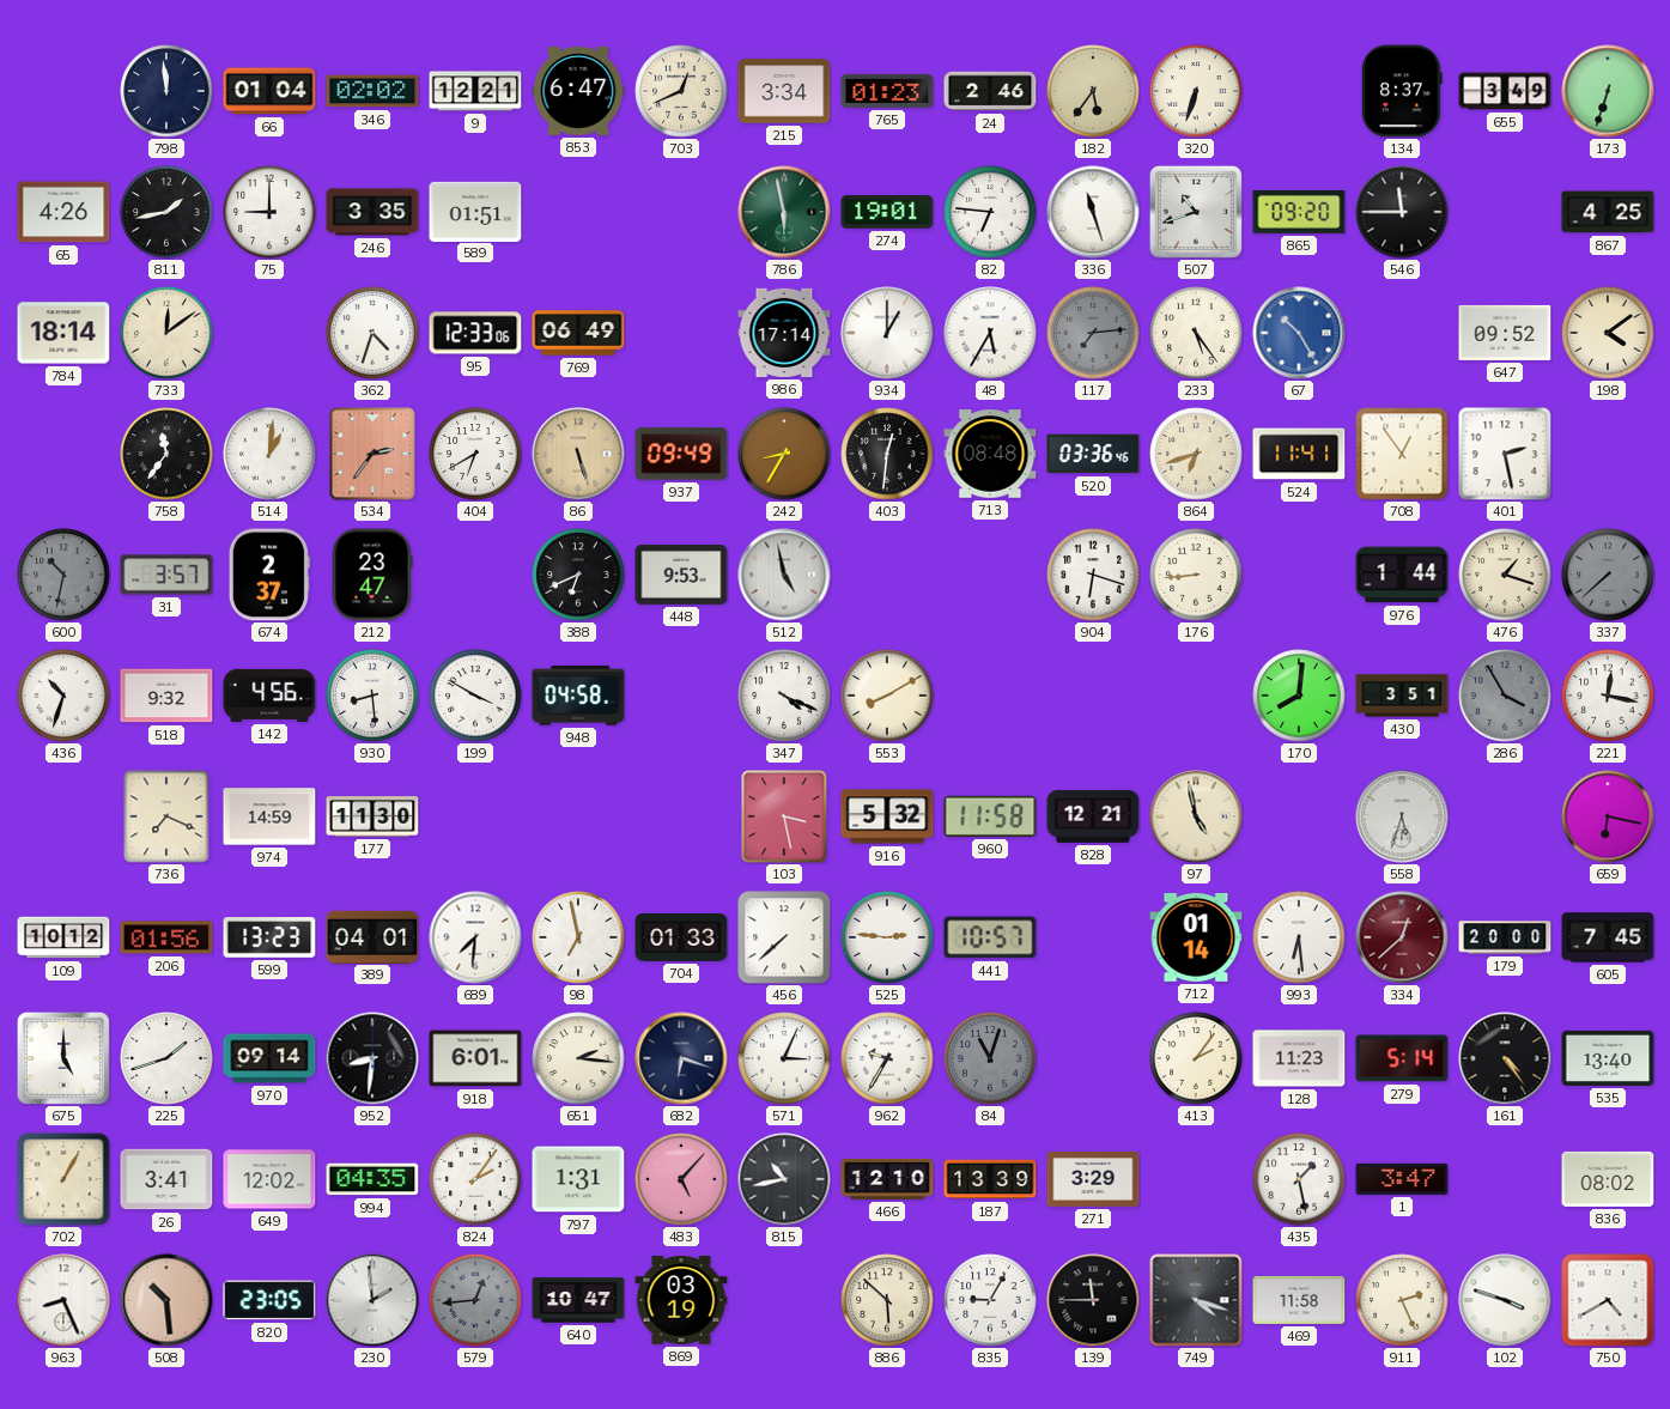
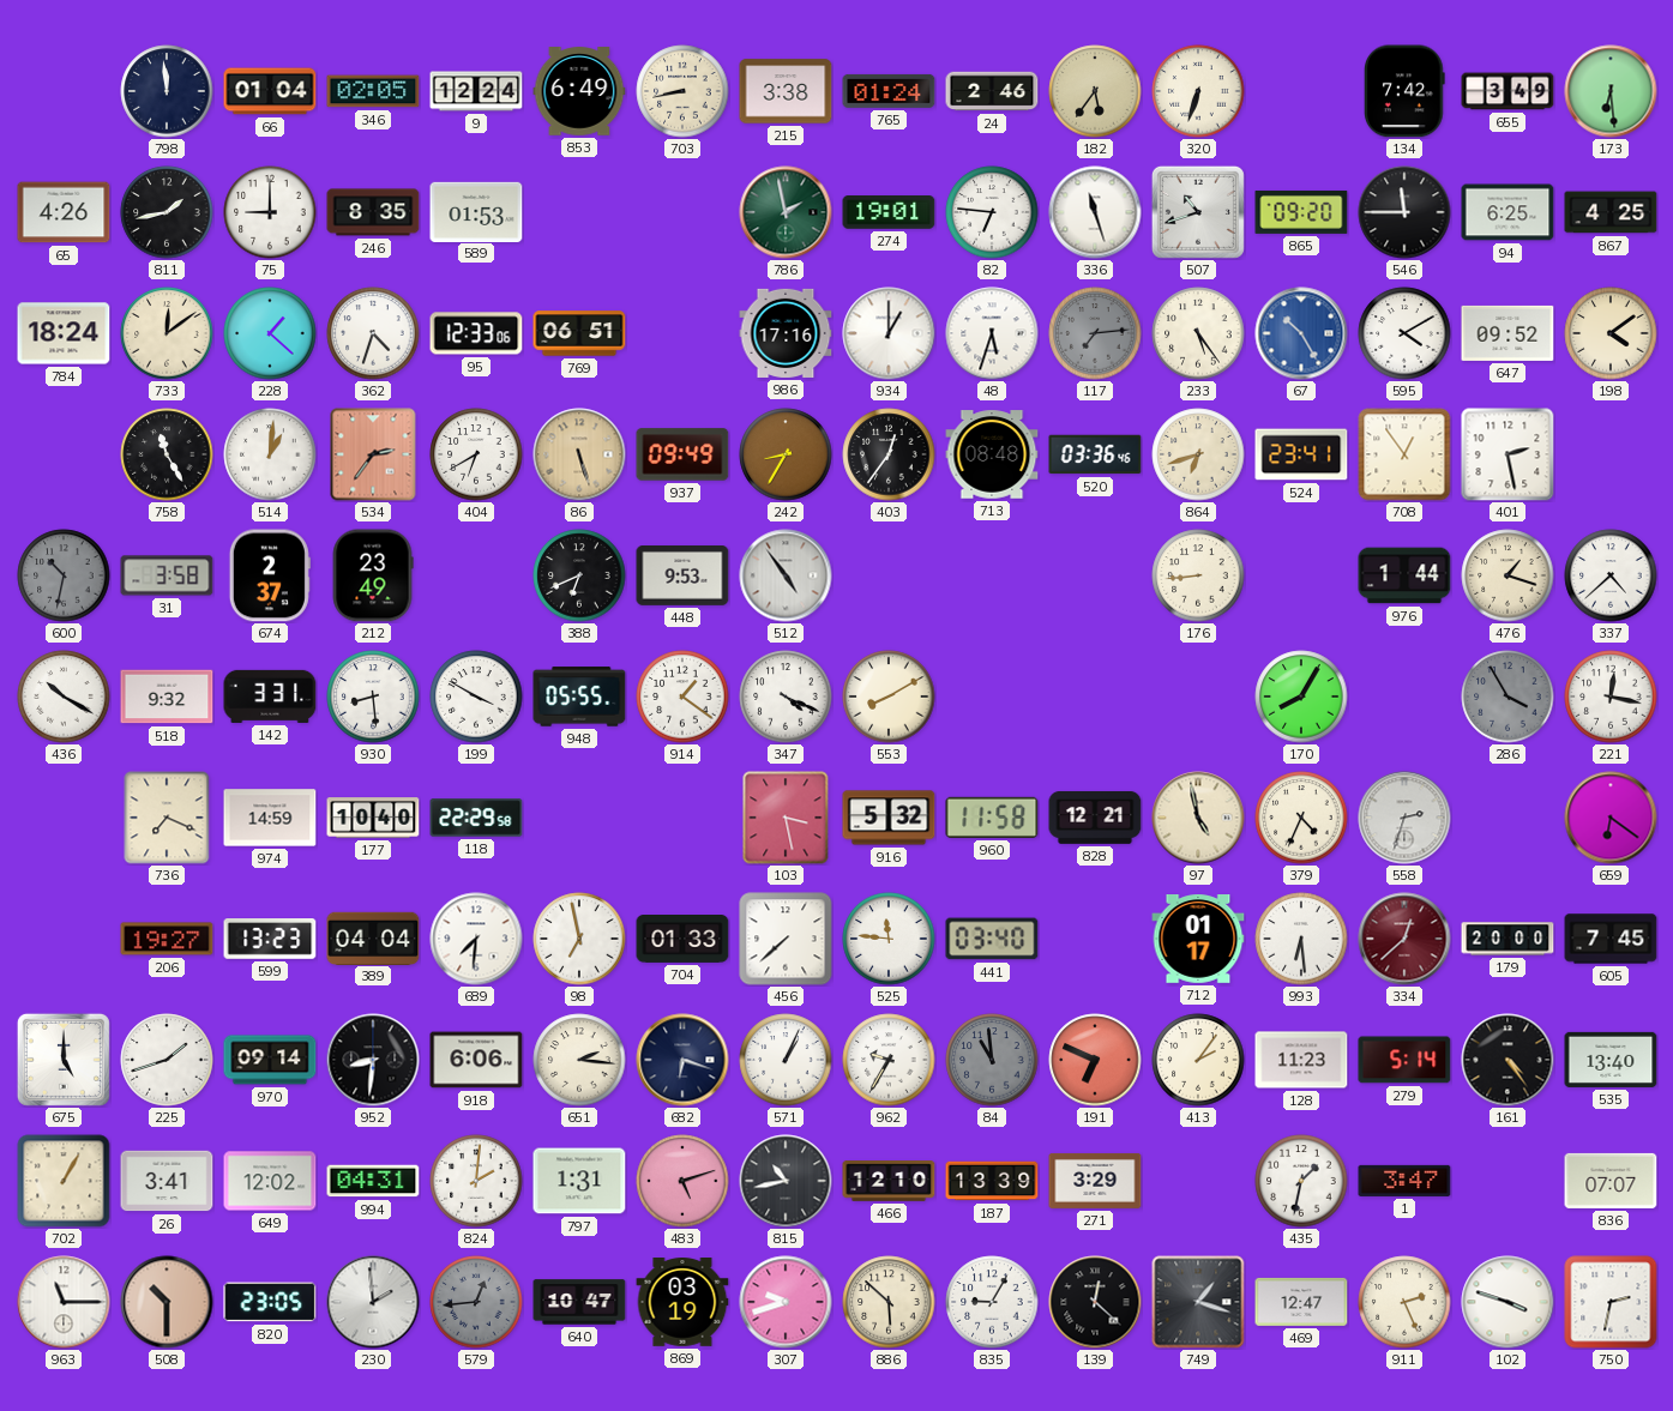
346: 02:02 -> 02:05
9: 12:21 -> 12:24
853: 6:47 -> 6:49
703: 12:41 -> 8:43
215: 3:34 -> 3:38
765: 01:23 -> 01:24
134: 8:37 -> 7:42
173: 6:33 -> 6:29
246: 3:35 -> 8:35
589: 01:51 -> 01:53
786: 5:58 -> 1:58
94: none -> 6:25
784: 18:14 -> 18:24
228: none -> 1:22
769: 06:49 -> 06:51
986: 17:14 -> 17:16
48: 5:35 -> 5:33
595: none -> 4:10
758: 11:36 -> 11:25
403: 12:31 -> 12:36
524: 11:41 -> 23:41
31: 3:57 -> 3:58
212: 23:47 -> 23:49
512: 4:58 -> 4:54
904: 6:18 -> none
337: 7:38 -> 4:38
337 dial: grey -> white
436: 10:33 -> 10:20
142: 4:56 -> 3:31
948: 04:58 -> 05:55
914: none -> 1:21
170: 8:01 -> 8:05
430: 3:51 -> none
177: 11:30 -> 10:40
118: none -> 22:29
379: none -> 4:34
558: 5:33 -> 2:33
659: 6:17 -> 6:21
109: 10:12 -> none
206: 01:56 -> 19:27
389: 04:01 -> 04:04
525: 2:46 -> 11:46
441: 10:57 -> 03:40
712: 01:14 -> 01:17
918: 6:01 -> 6:06
571: 3:04 -> 1:04
84: 11:03 -> 10:59
191: none -> 6:49
994: 04:35 -> 04:31
824: 2:06 -> 2:01
483: 5:07 -> 5:12
435: 1:28 -> 1:32
836: 08:02 -> 07:07
963: 8:26 -> 11:15
508: 10:29 -> 10:30
307: none -> 9:42
139: 11:45 -> 12:22
749: 4:18 -> 1:18
469: 11:58 -> 12:47
750: 4:40 -> 2:32
